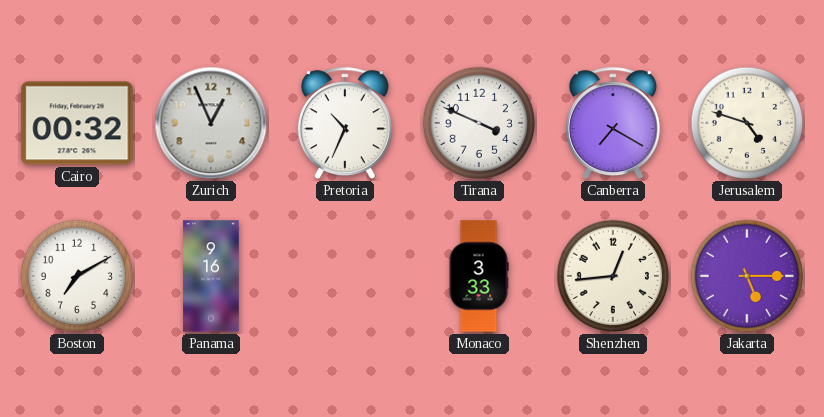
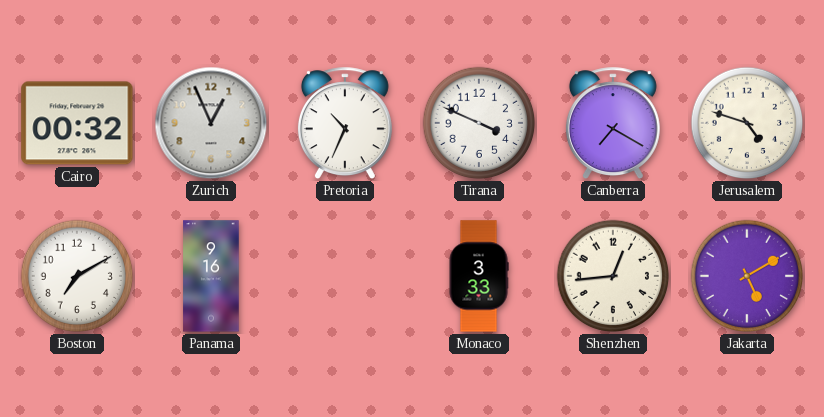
Jakarta: 5:15 -> 5:10
